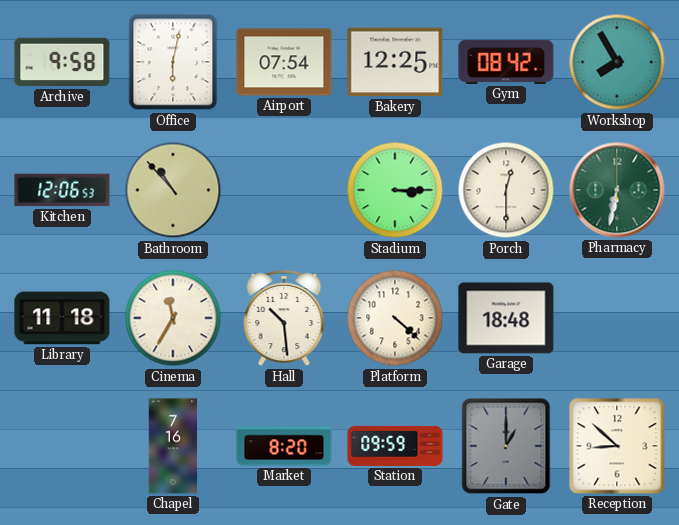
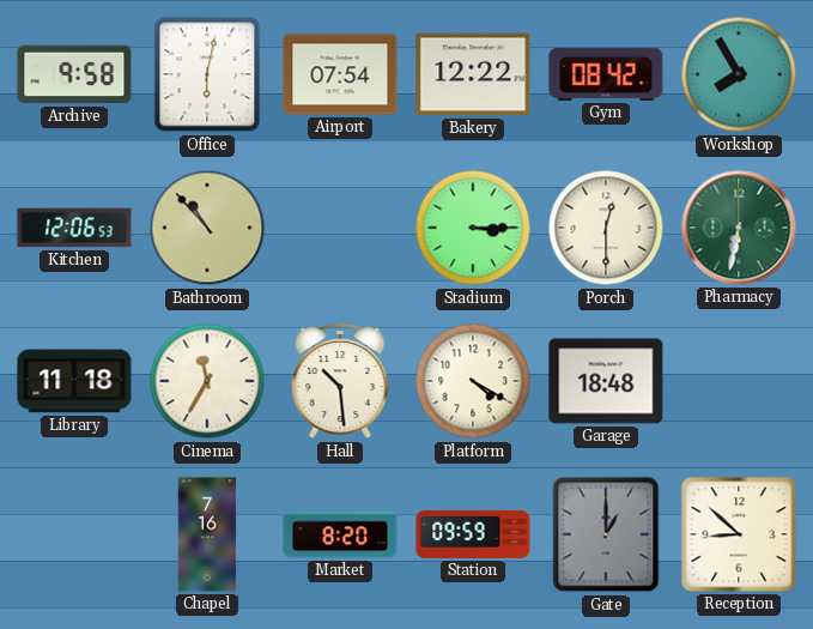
Bakery: 12:25 -> 12:22
Platform: 4:22 -> 4:20
